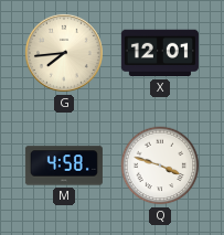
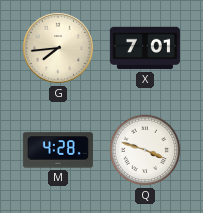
X: 12:01 -> 7:01
M: 4:58 -> 4:28
